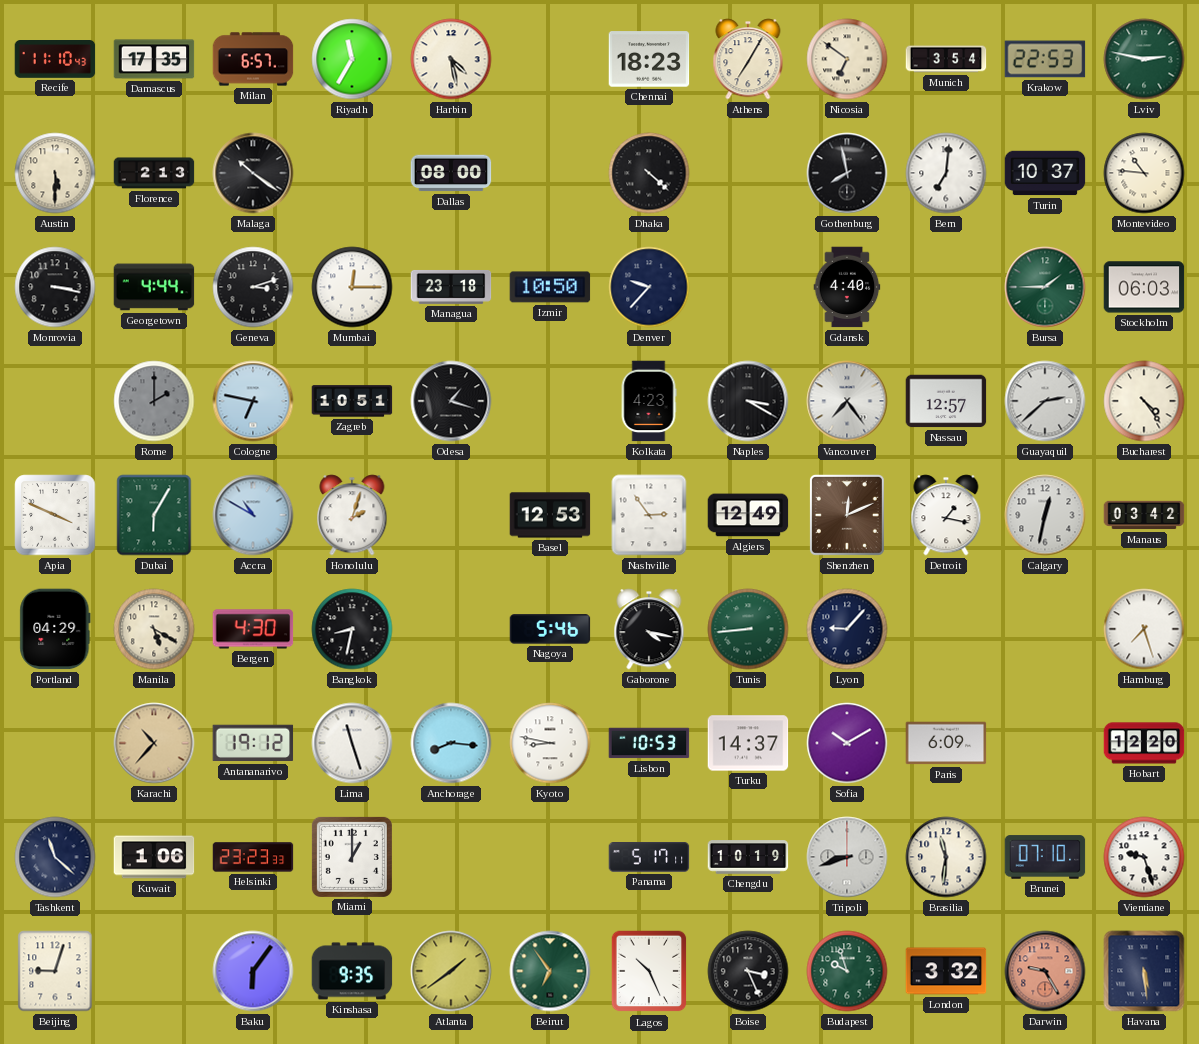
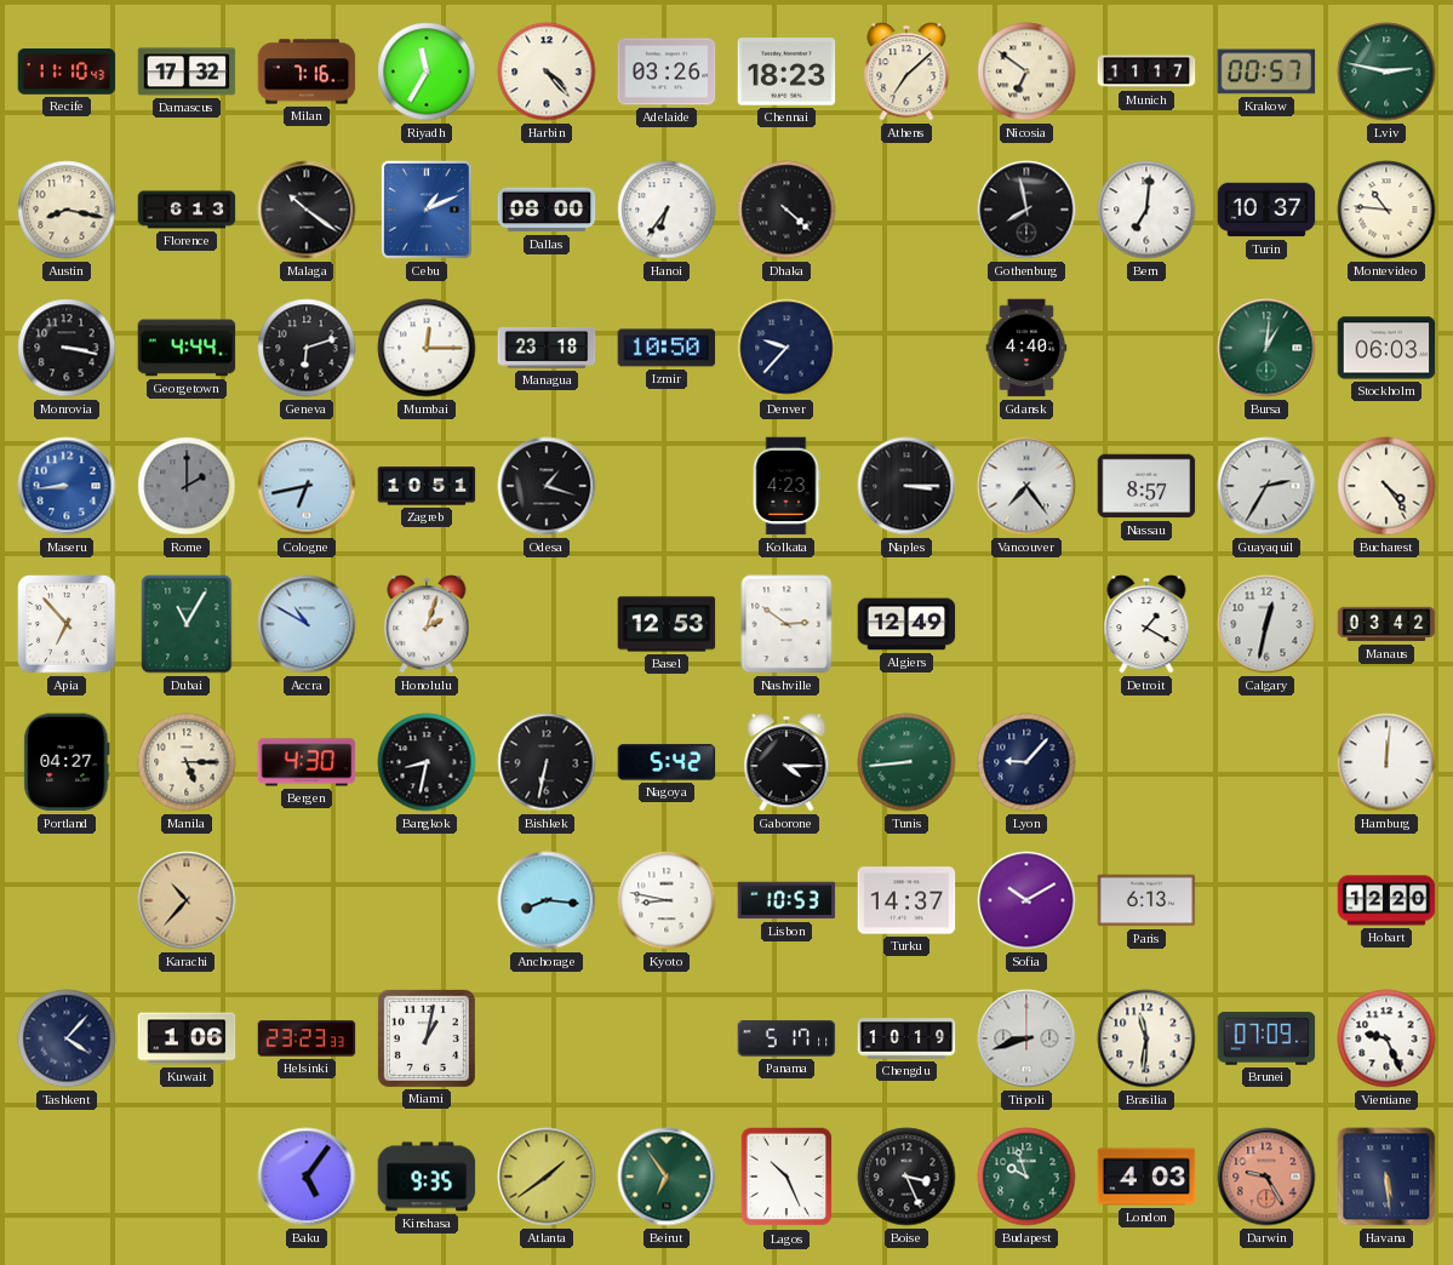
Damascus: 17:35 -> 17:32
Milan: 6:57 -> 7:16
Harbin: 4:28 -> 4:23
Adelaide: none -> 03:26
Athens: 7:05 -> 7:08
Munich: 3:54 -> 11:17
Krakow: 22:53 -> 00:57
Austin: 5:30 -> 8:17
Florence: 2:13 -> 6:13
Cebu: none -> 1:11
Hanoi: none -> 6:36
Geneva: 3:12 -> 6:12
Bursa: 1:45 -> 1:01
Maseru: none -> 8:44
Cologne: 6:47 -> 6:43
Naples: 3:20 -> 3:15
Nassau: 12:57 -> 8:57
Guayaquil: 2:38 -> 2:35
Apia: 3:49 -> 6:53
Dubai: 6:05 -> 11:05
Nashville: 2:54 -> 2:51
Shenzhen: 12:11 -> none
Detroit: 1:17 -> 1:20
Portland: 04:29 -> 04:27
Manila: 5:20 -> 5:15
Bishkek: none -> 6:32
Nagoya: 5:46 -> 5:42
Gaborone: 4:17 -> 4:15
Hamburg: 7:27 -> 12:01
Antananarivo: 19:12 -> none
Lima: 11:27 -> none
Paris: 6:09 -> 6:13
Tashkent: 11:22 -> 4:07
Miami: 1:00 -> 1:02
Brunei: 07:10 -> 07:09
Vientiane: 9:27 -> 9:26
Beijing: 9:03 -> none
Baku: 6:06 -> 5:06
London: 3:32 -> 4:03
